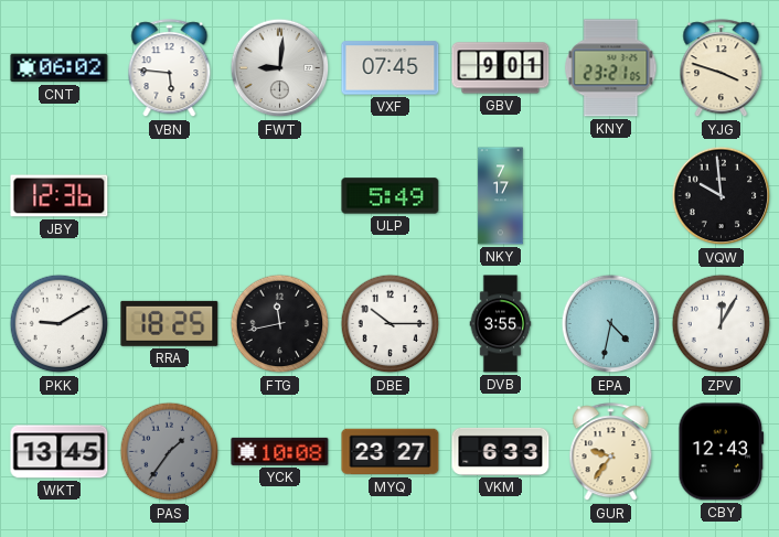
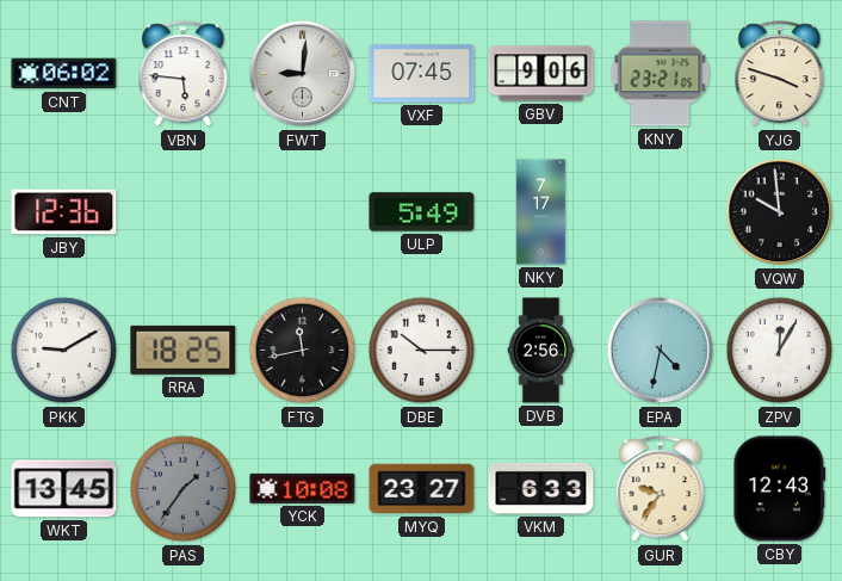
GBV: 9:01 -> 9:06
DVB: 3:55 -> 2:56
